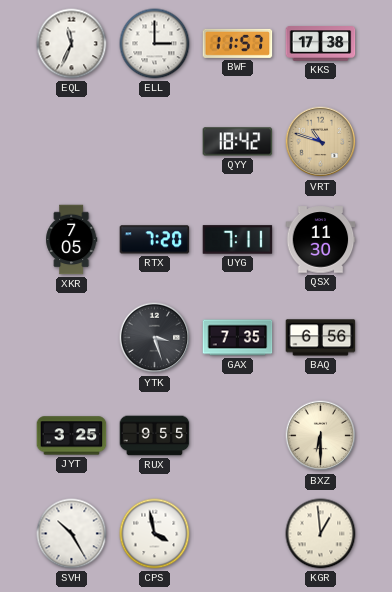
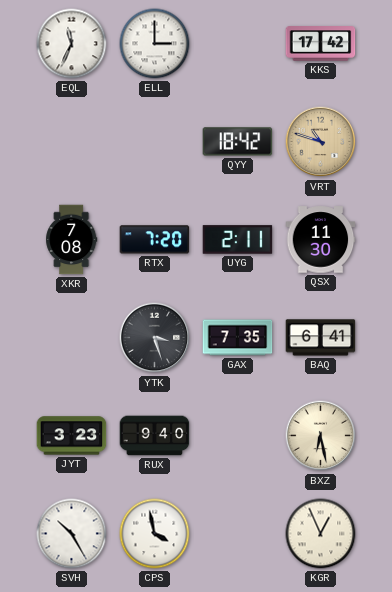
BWF: 11:57 -> none
KKS: 17:38 -> 17:42
XKR: 7:05 -> 7:08
UYG: 7:11 -> 2:11
BAQ: 6:56 -> 6:41
JYT: 3:25 -> 3:23
RUX: 9:55 -> 9:40
BXZ: 6:30 -> 6:28
KGR: 12:59 -> 12:56
